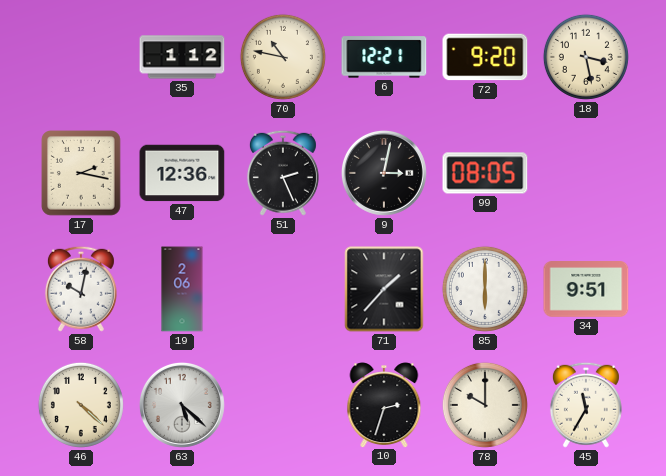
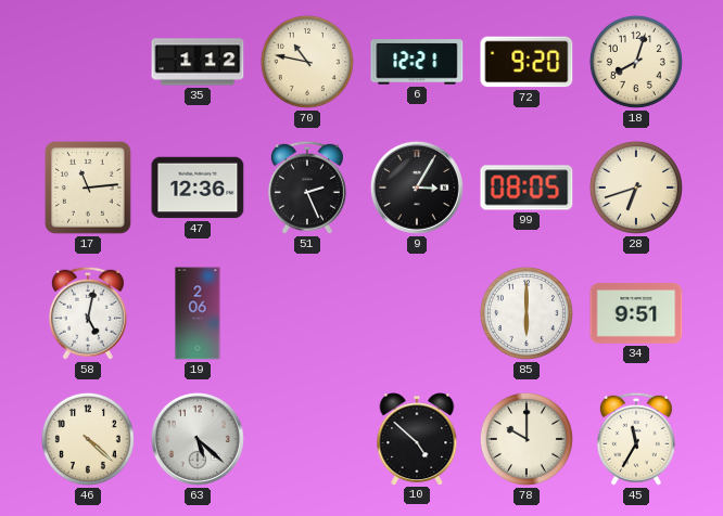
18: 3:28 -> 8:03
17: 2:17 -> 11:14
9: 3:02 -> 3:05
28: none -> 6:42
58: 10:02 -> 5:02
71: 1:37 -> none
10: 2:33 -> 4:52
